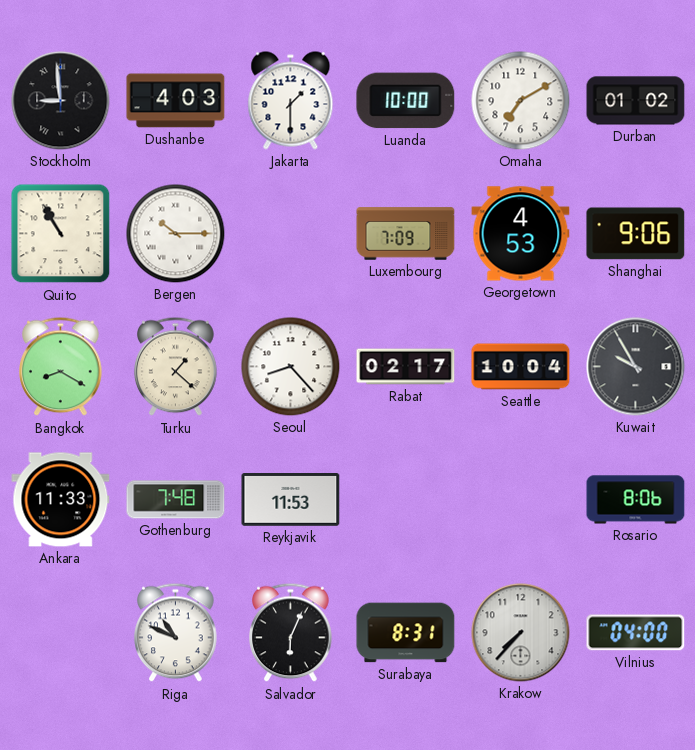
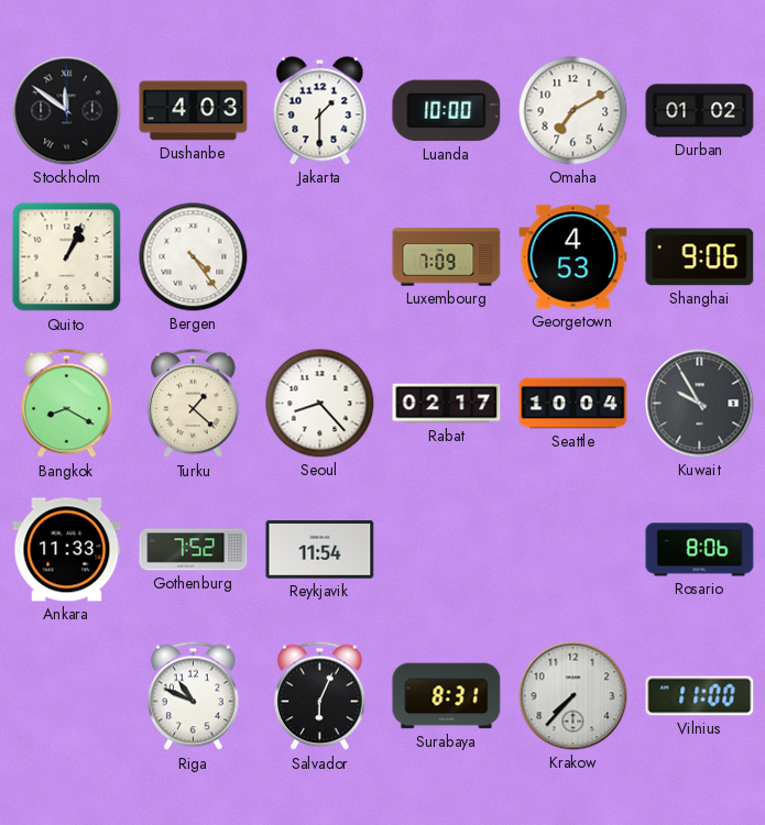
Stockholm: 8:59 -> 11:51
Quito: 10:55 -> 1:04
Bergen: 10:15 -> 4:24
Gothenburg: 7:48 -> 7:52
Reykjavik: 11:53 -> 11:54
Vilnius: 04:00 -> 11:00
